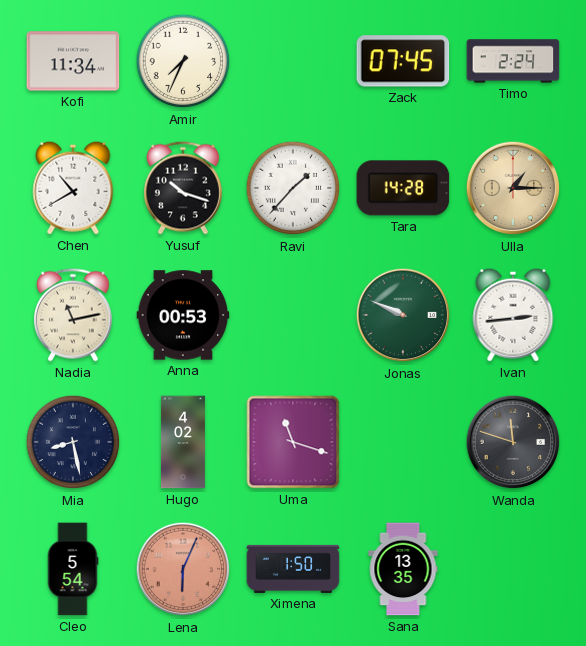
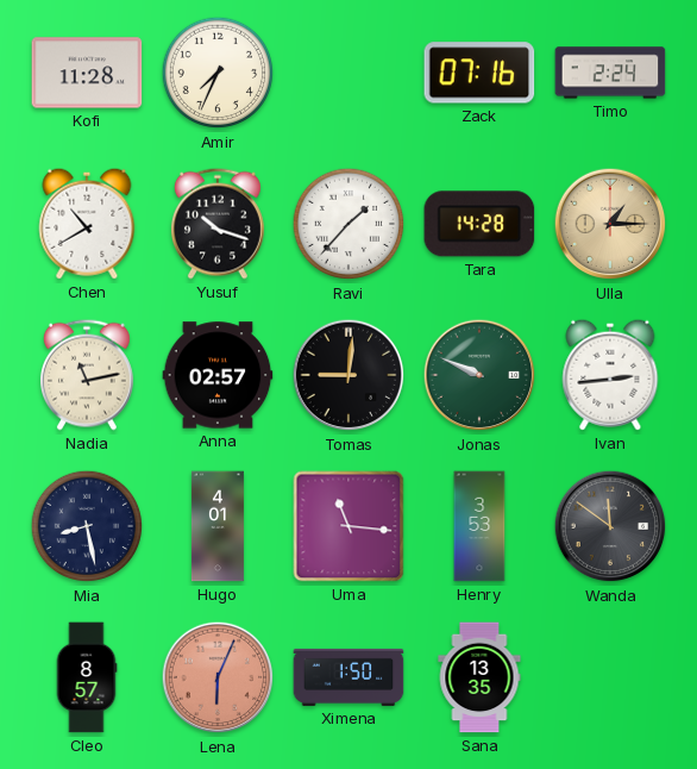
Kofi: 11:34 -> 11:28
Zack: 07:45 -> 07:16
Anna: 00:53 -> 02:57
Tomas: none -> 9:01
Hugo: 4:02 -> 4:01
Uma: 11:18 -> 11:16
Henry: none -> 3:53
Wanda: 11:48 -> 11:51
Cleo: 5:54 -> 8:57
